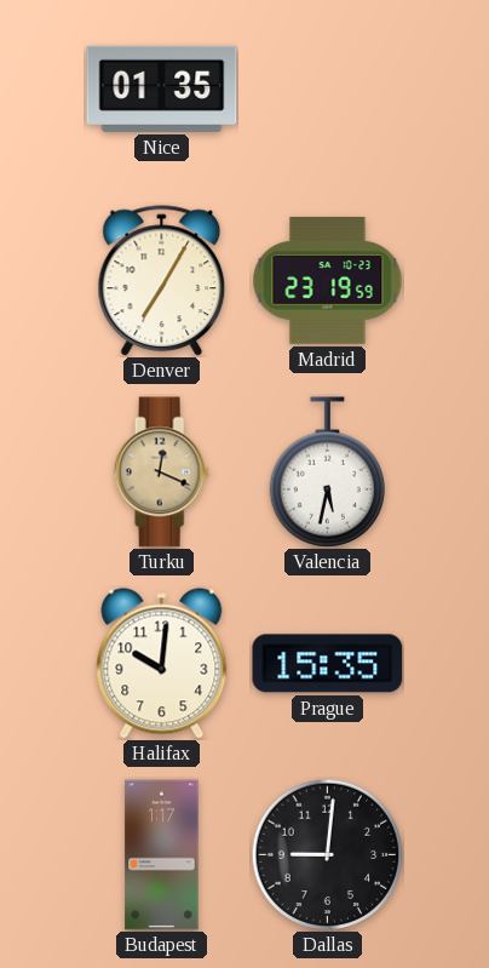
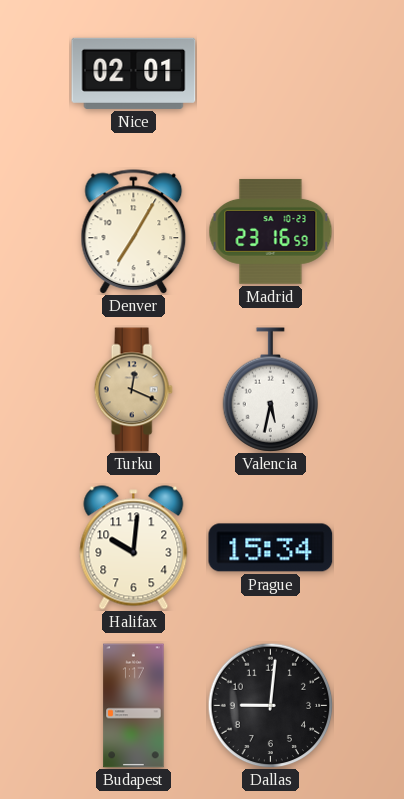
Nice: 01:35 -> 02:01
Madrid: 23:19 -> 23:16
Prague: 15:35 -> 15:34
